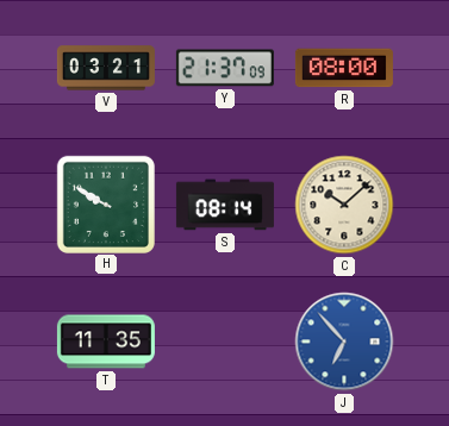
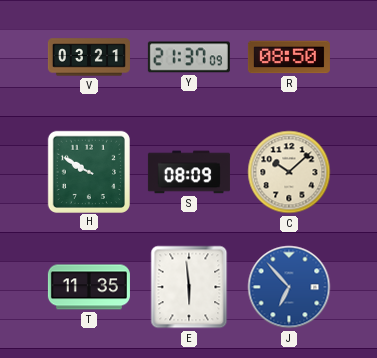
R: 08:00 -> 08:50
S: 08:14 -> 08:09
E: none -> 5:59
